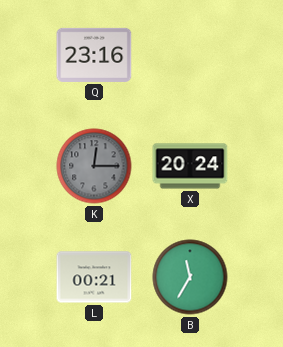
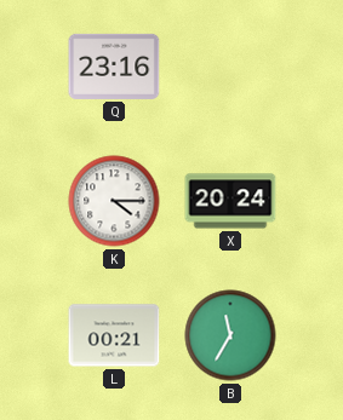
K: 12:15 -> 4:15
K dial: grey -> white
